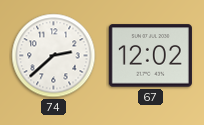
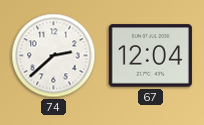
67: 12:02 -> 12:04
